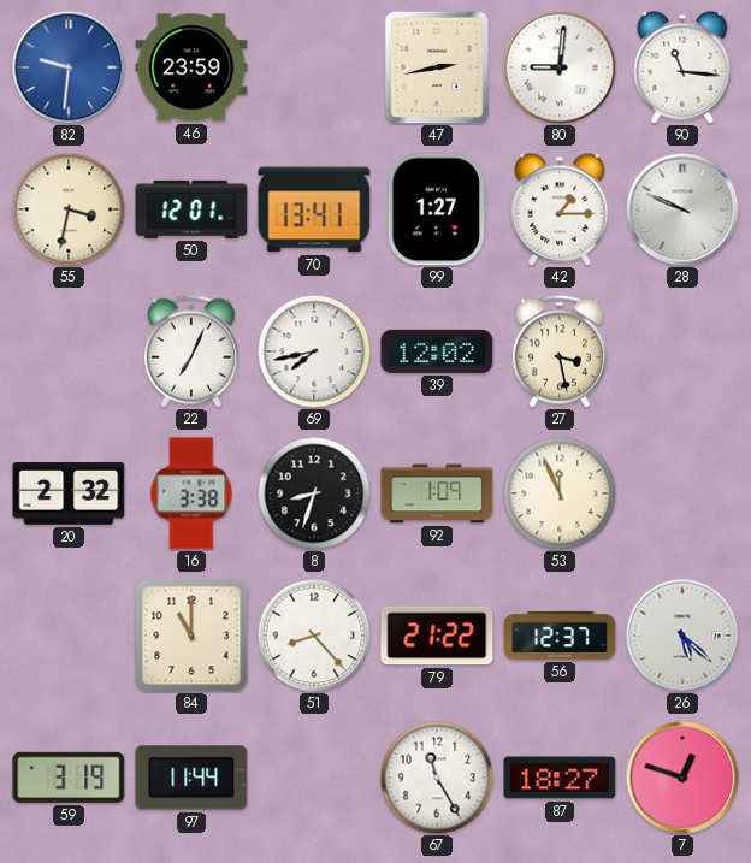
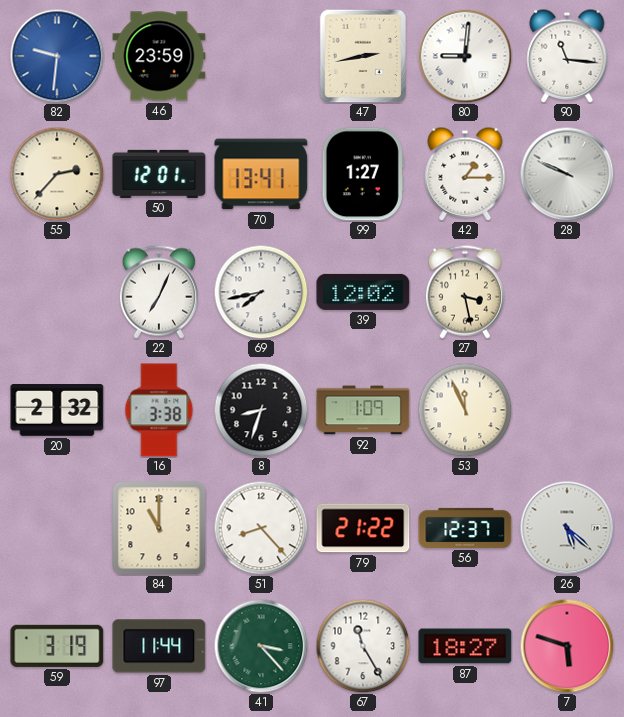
55: 3:32 -> 2:37
41: none -> 3:23
7: 12:48 -> 5:48
